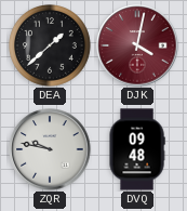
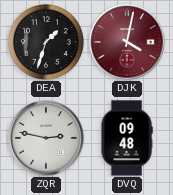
DEA: 1:38 -> 1:33
ZQR: 9:47 -> 2:47
